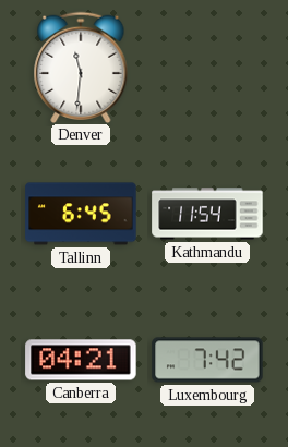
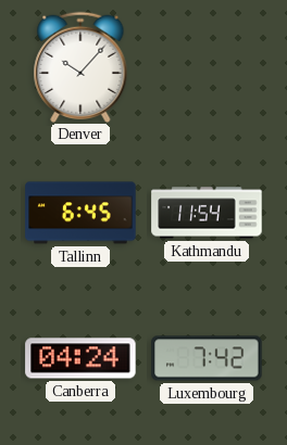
Denver: 11:31 -> 10:07
Canberra: 04:21 -> 04:24
